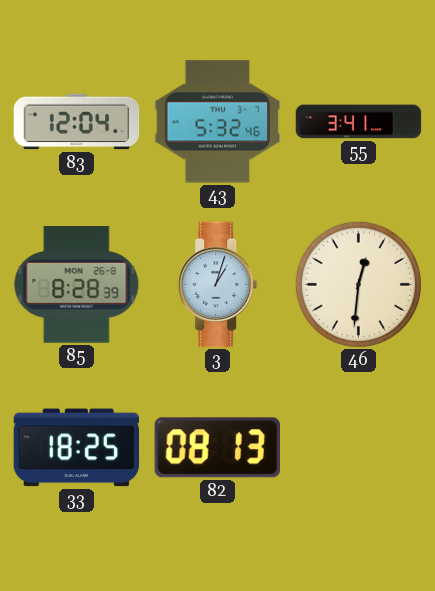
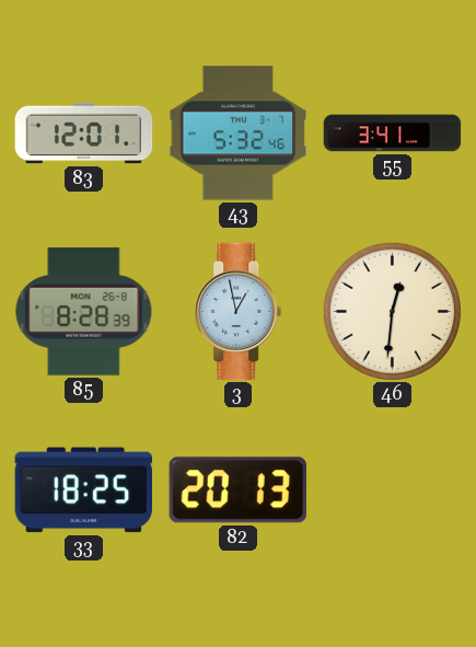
83: 12:04 -> 12:01
3: 1:03 -> 12:58
82: 08:13 -> 20:13
